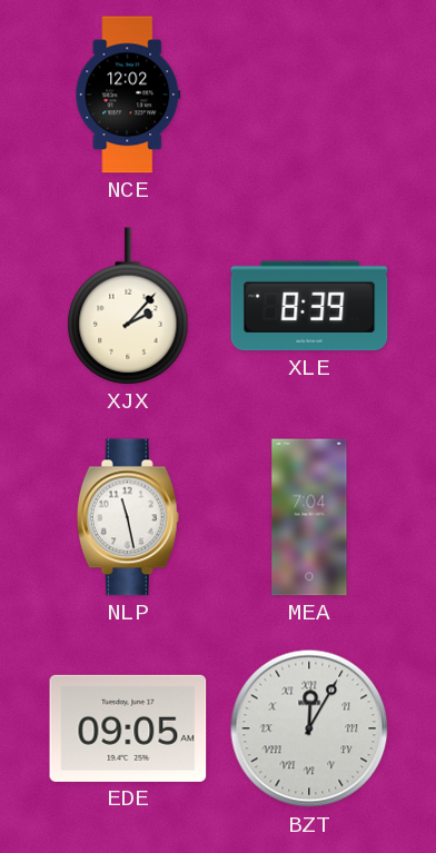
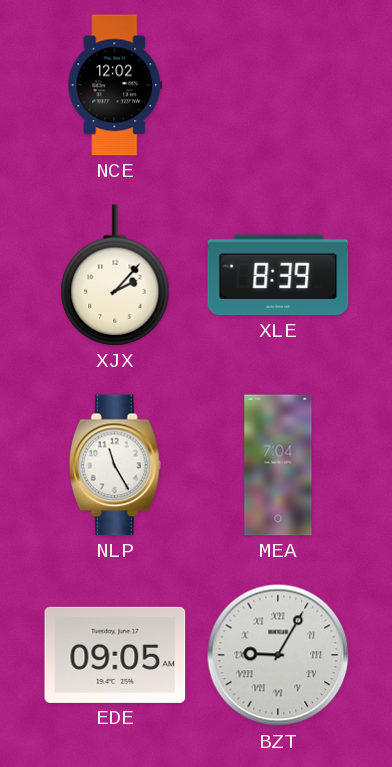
NLP: 11:28 -> 11:25
BZT: 12:05 -> 9:05
